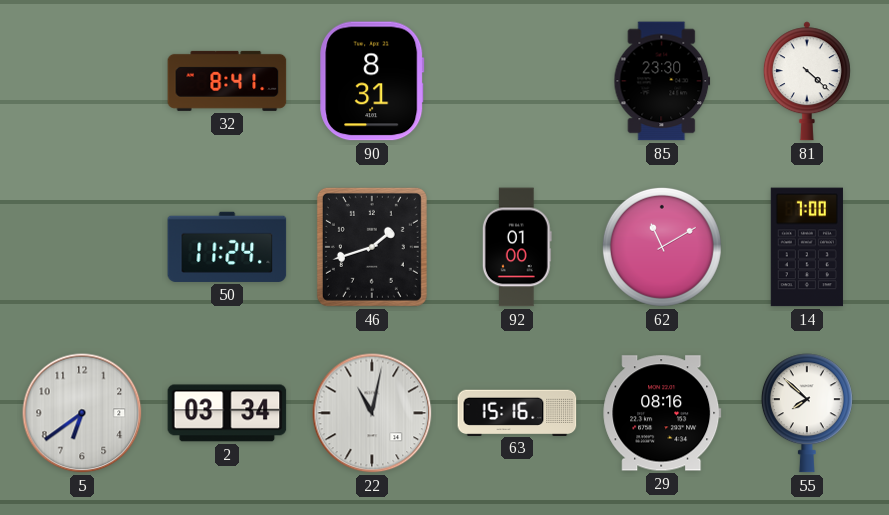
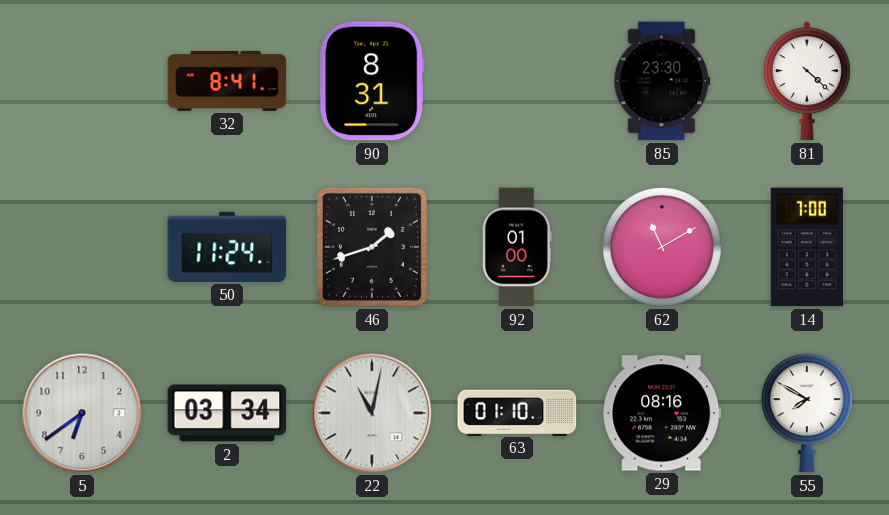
63: 15:16 -> 01:10
55: 7:52 -> 7:50
